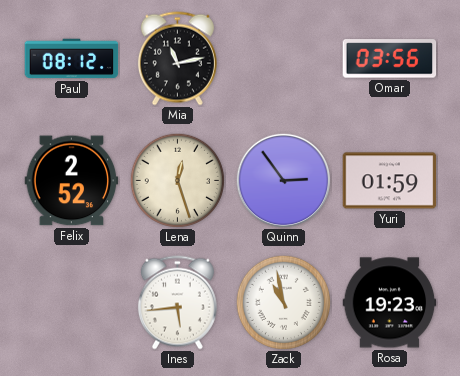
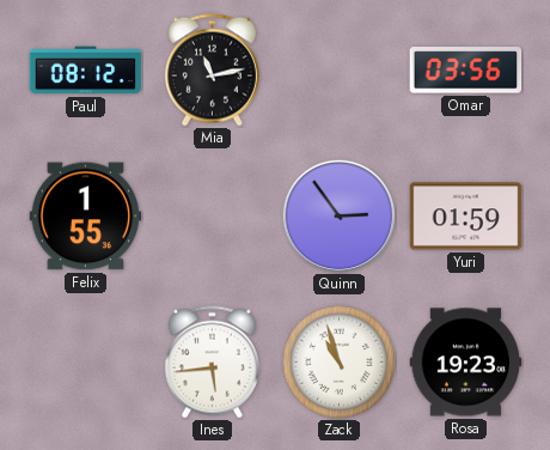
Felix: 2:52 -> 1:55
Lena: 12:27 -> none
Zack: 10:58 -> 10:57
